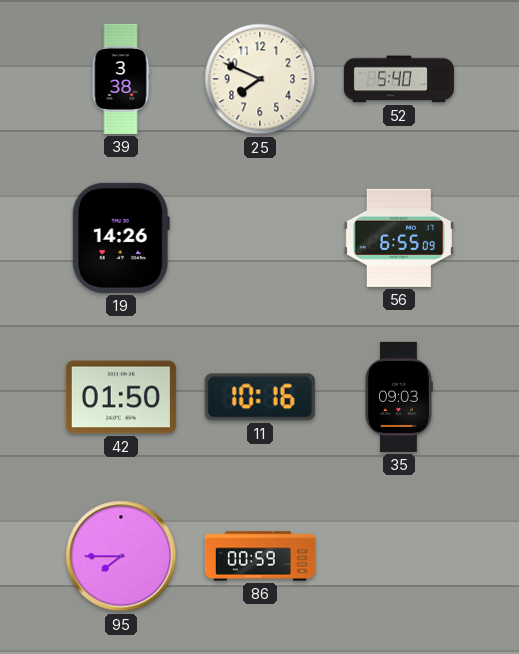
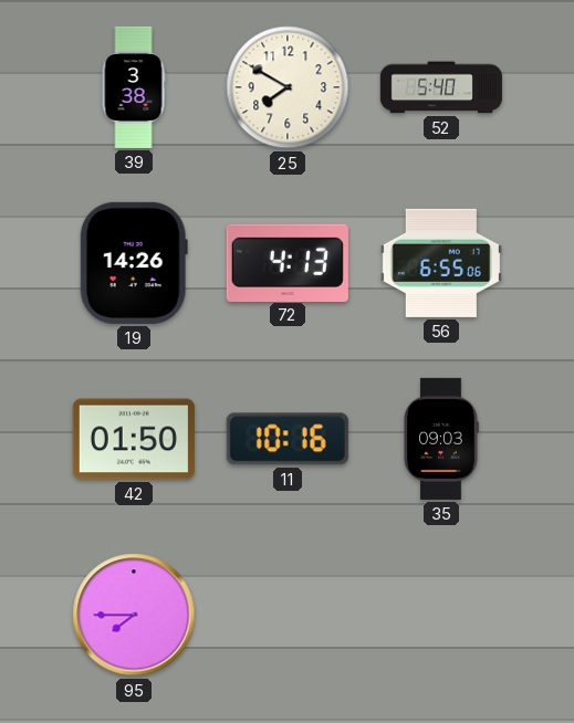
25: 7:49 -> 7:50
72: none -> 4:13
56: 6:55:09 -> 6:55:06
86: 00:59 -> none
